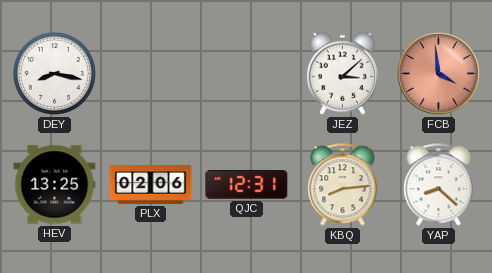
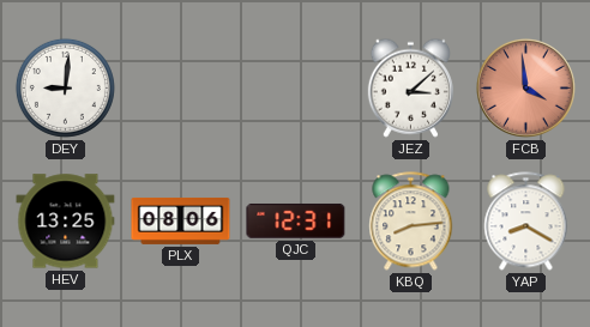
DEY: 8:17 -> 9:01
PLX: 02:06 -> 08:06
YAP: 8:22 -> 8:20
